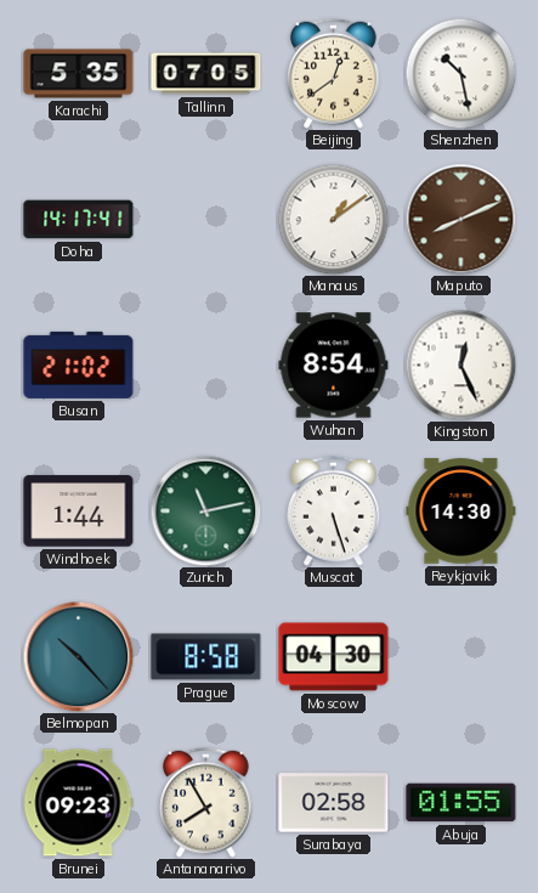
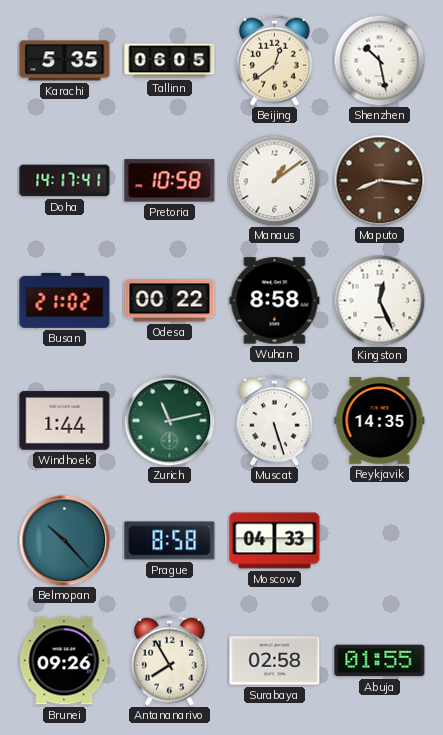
Tallinn: 07:05 -> 06:05
Pretoria: none -> 10:58
Maputo: 8:11 -> 8:16
Odesa: none -> 00:22
Wuhan: 8:54 -> 8:58
Reykjavik: 14:30 -> 14:35
Moscow: 04:30 -> 04:33
Brunei: 09:23 -> 09:26
